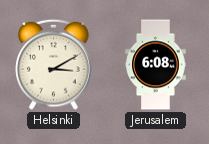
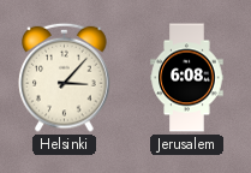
Helsinki: 3:10 -> 3:07
